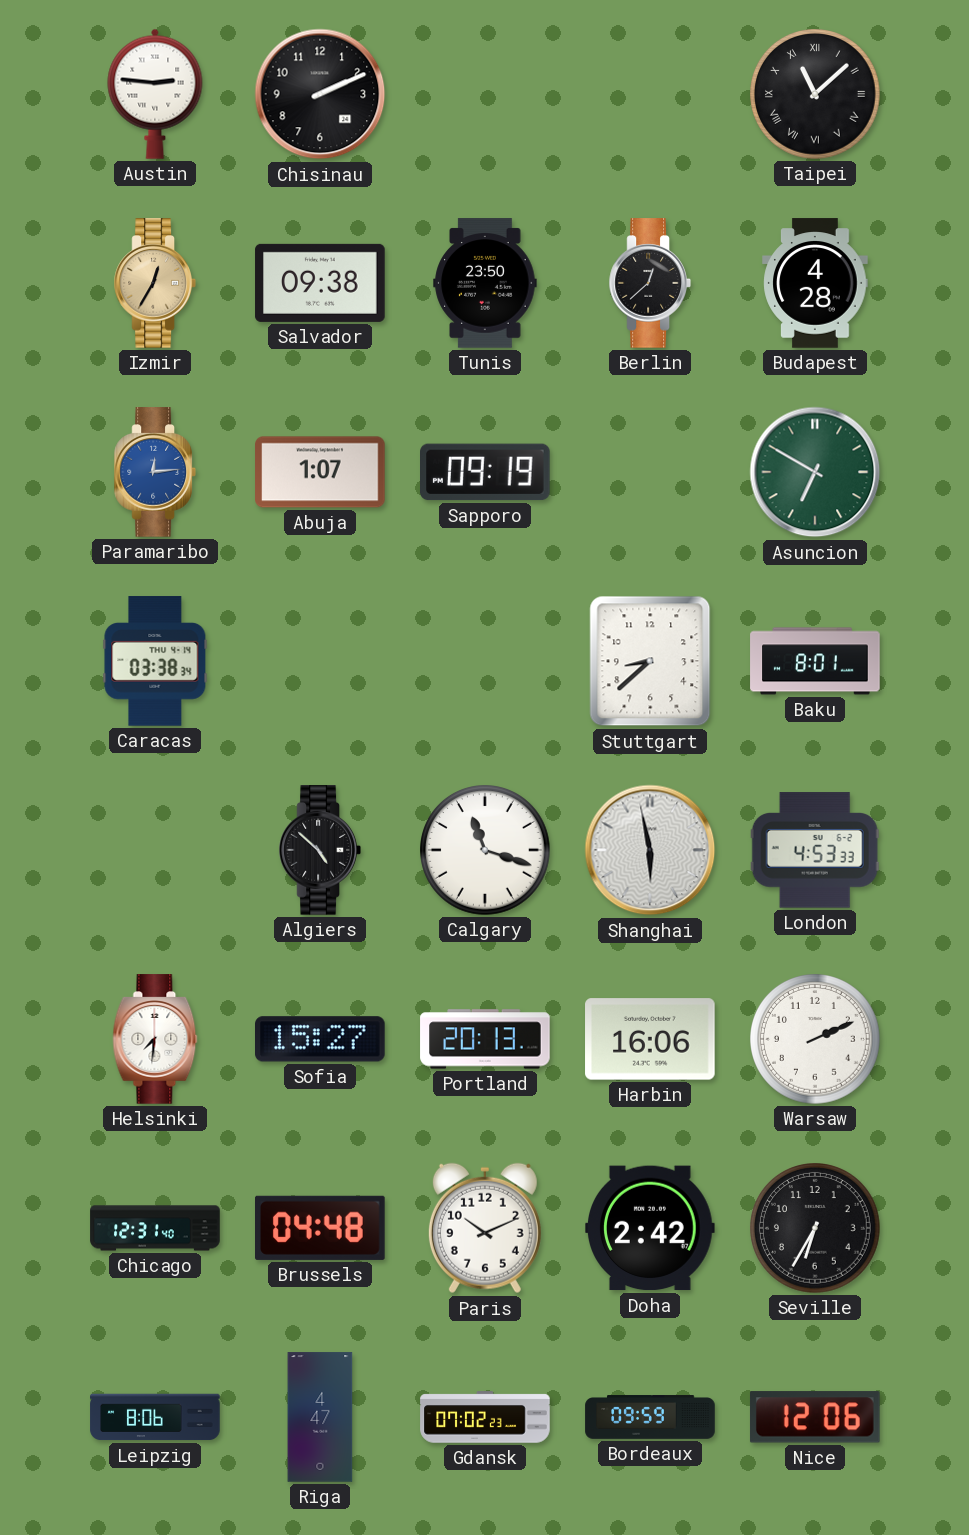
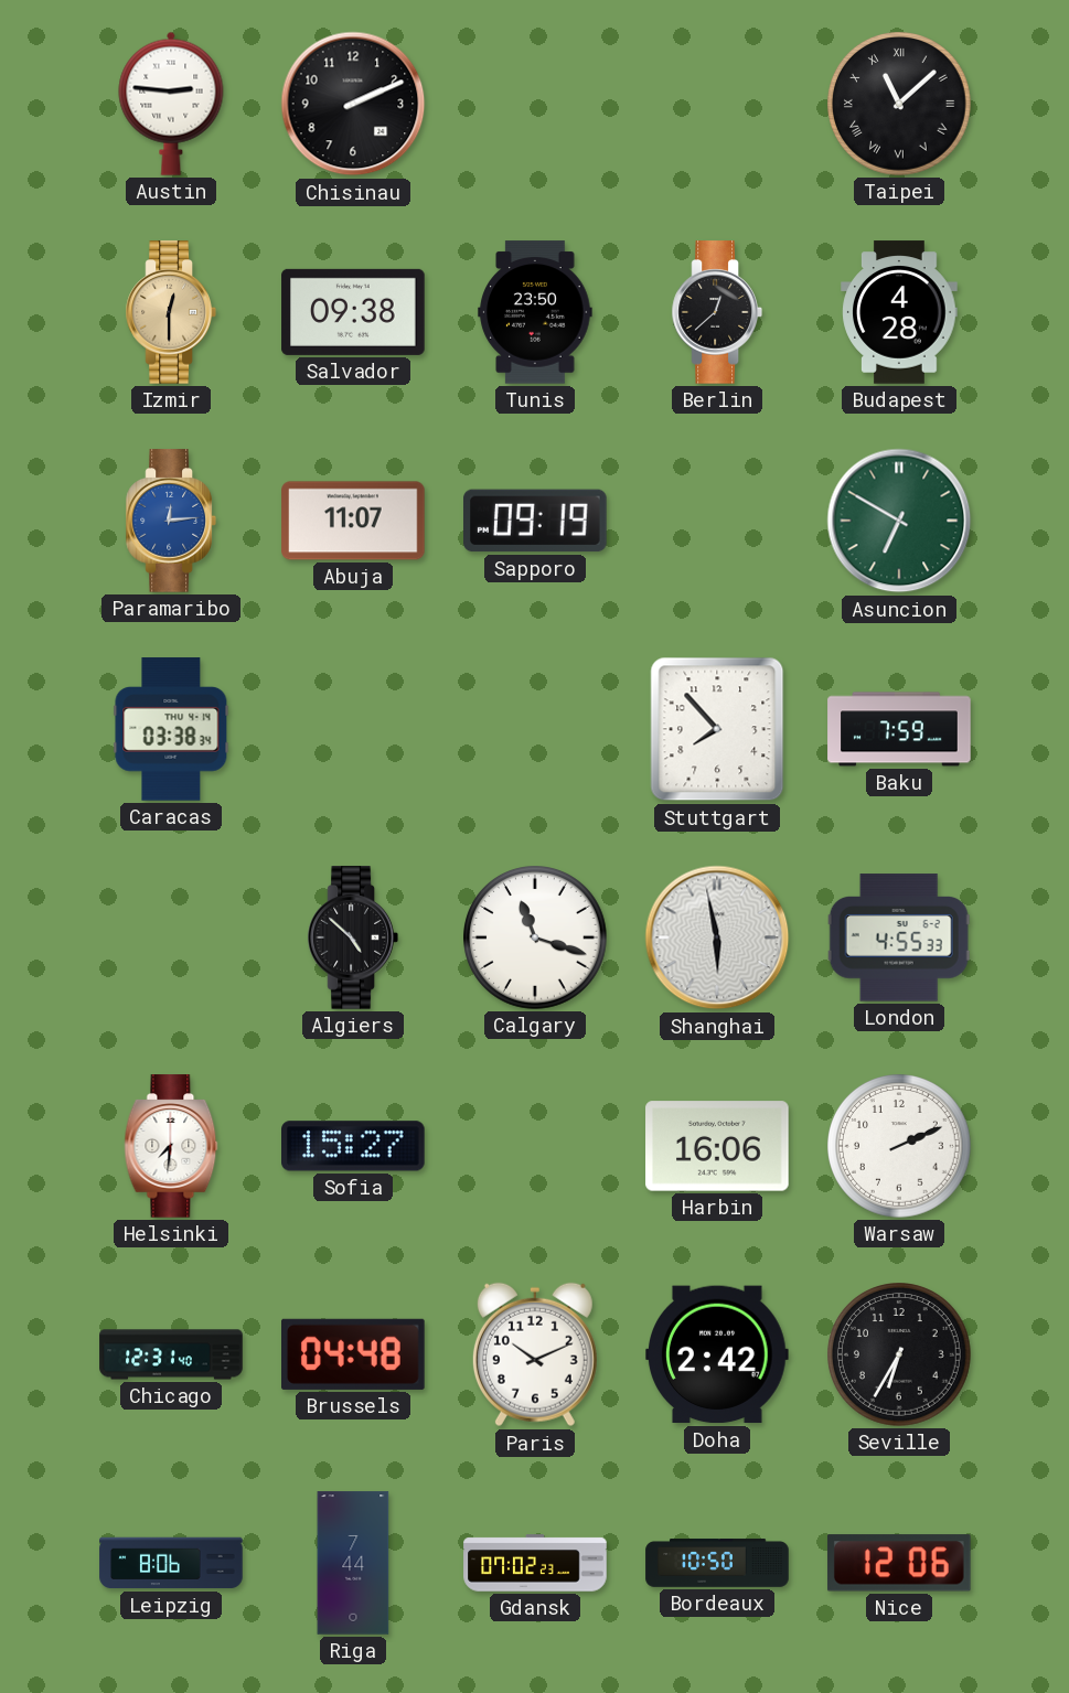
Izmir: 12:35 -> 12:30
Abuja: 1:07 -> 11:07
Stuttgart: 8:38 -> 7:53
Baku: 8:01 -> 7:59
London: 4:53 -> 4:55
Portland: 20:13 -> none
Riga: 4:47 -> 7:44
Bordeaux: 09:59 -> 10:50
